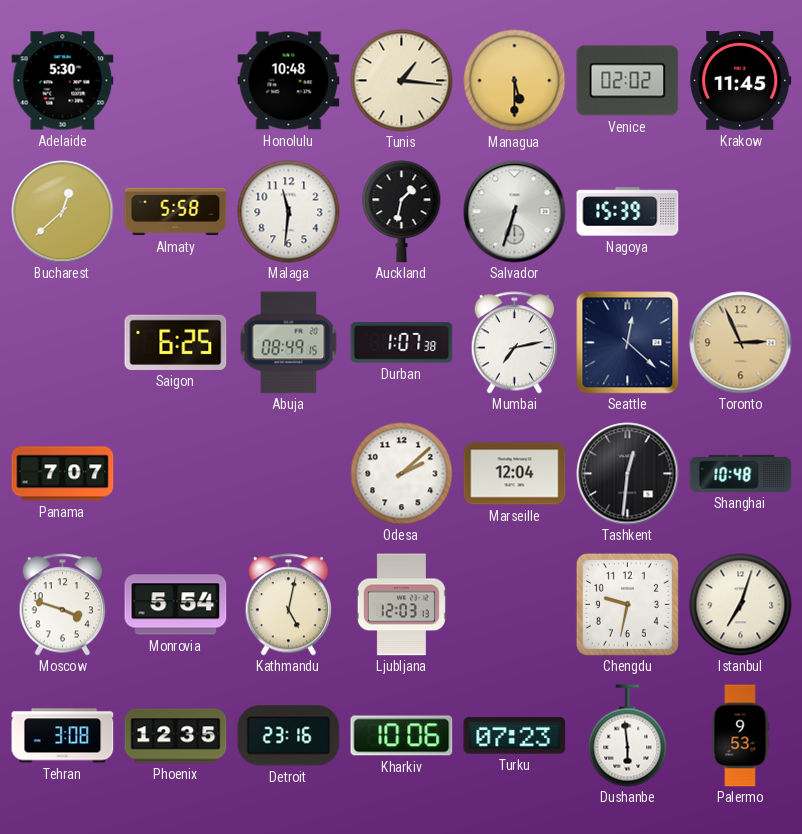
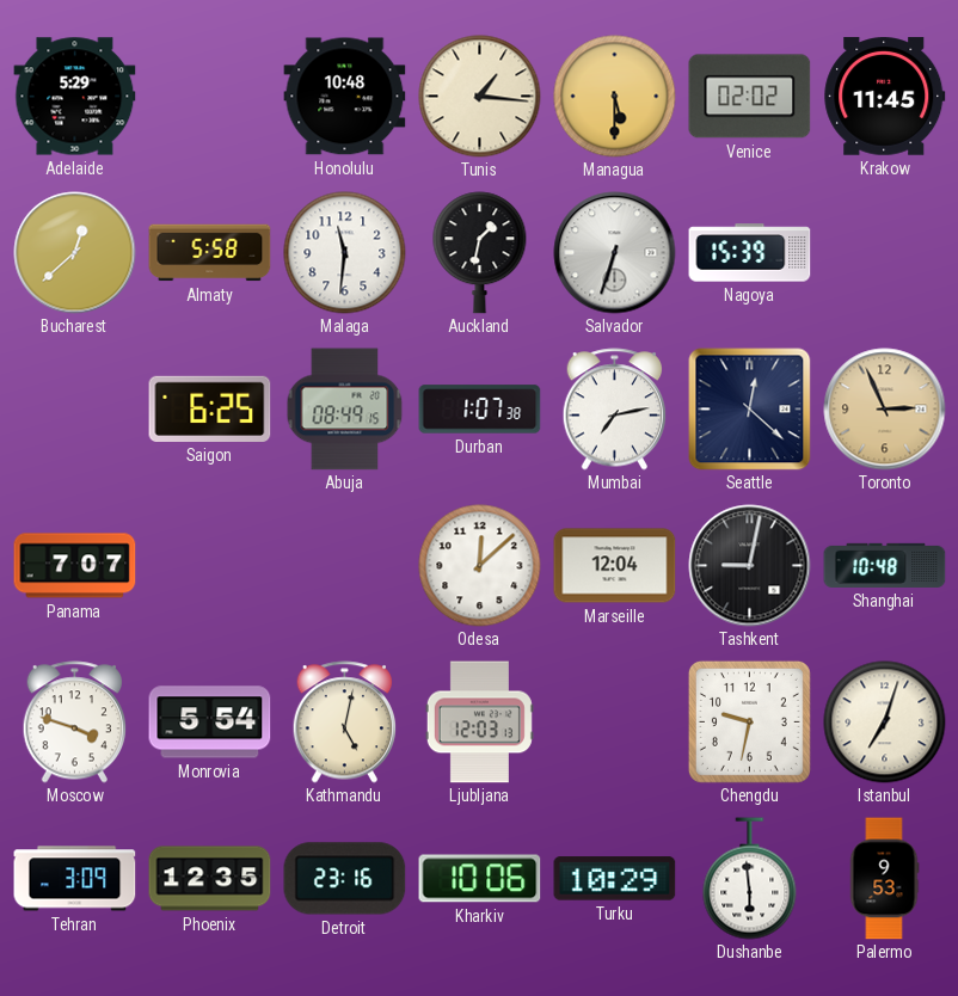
Adelaide: 5:30 -> 5:29
Odesa: 2:08 -> 12:08
Tashkent: 12:31 -> 9:02
Tehran: 3:08 -> 3:09
Turku: 07:23 -> 10:29
